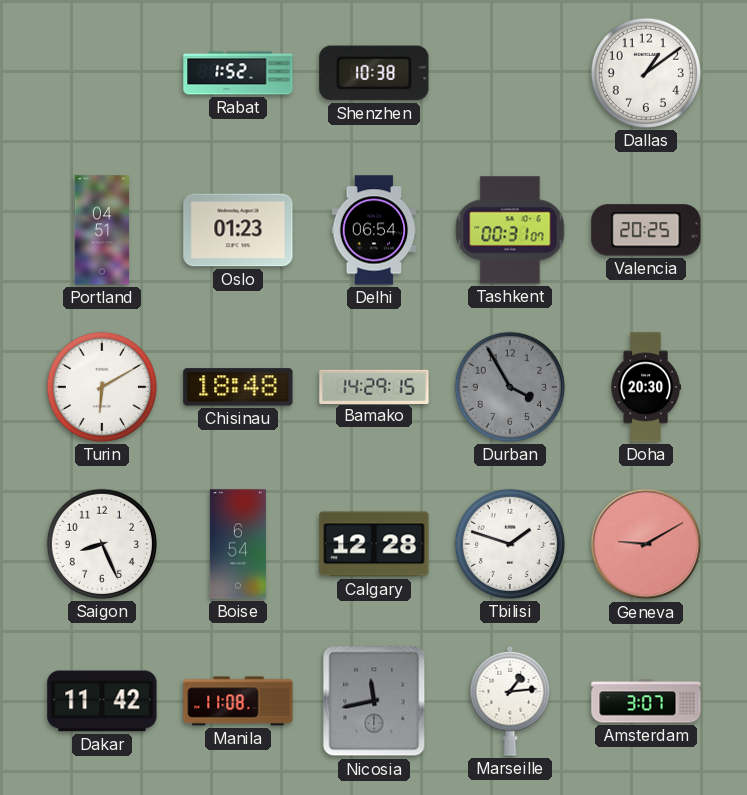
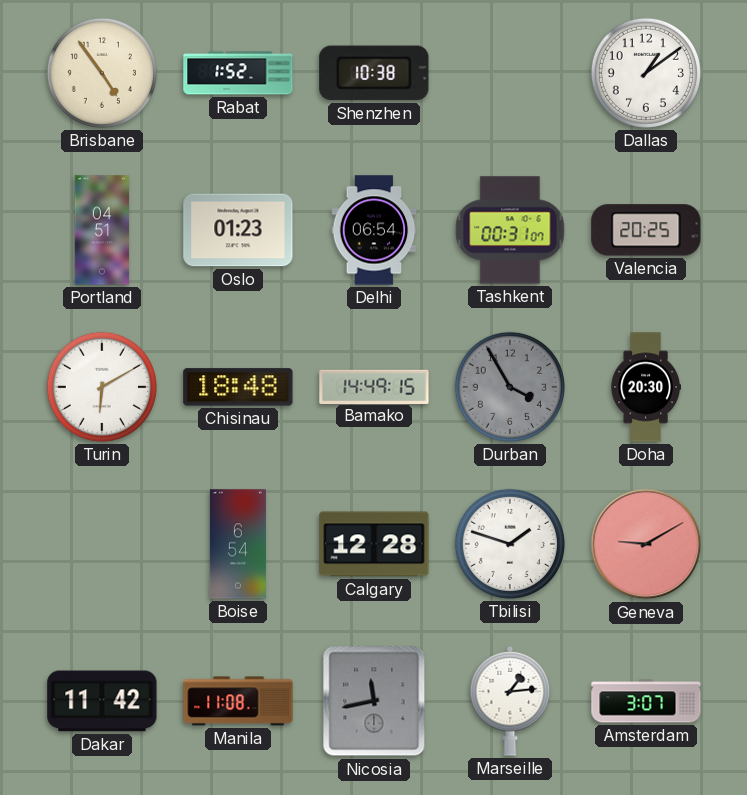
Brisbane: none -> 4:54
Bamako: 14:29 -> 14:49
Saigon: 8:26 -> none
